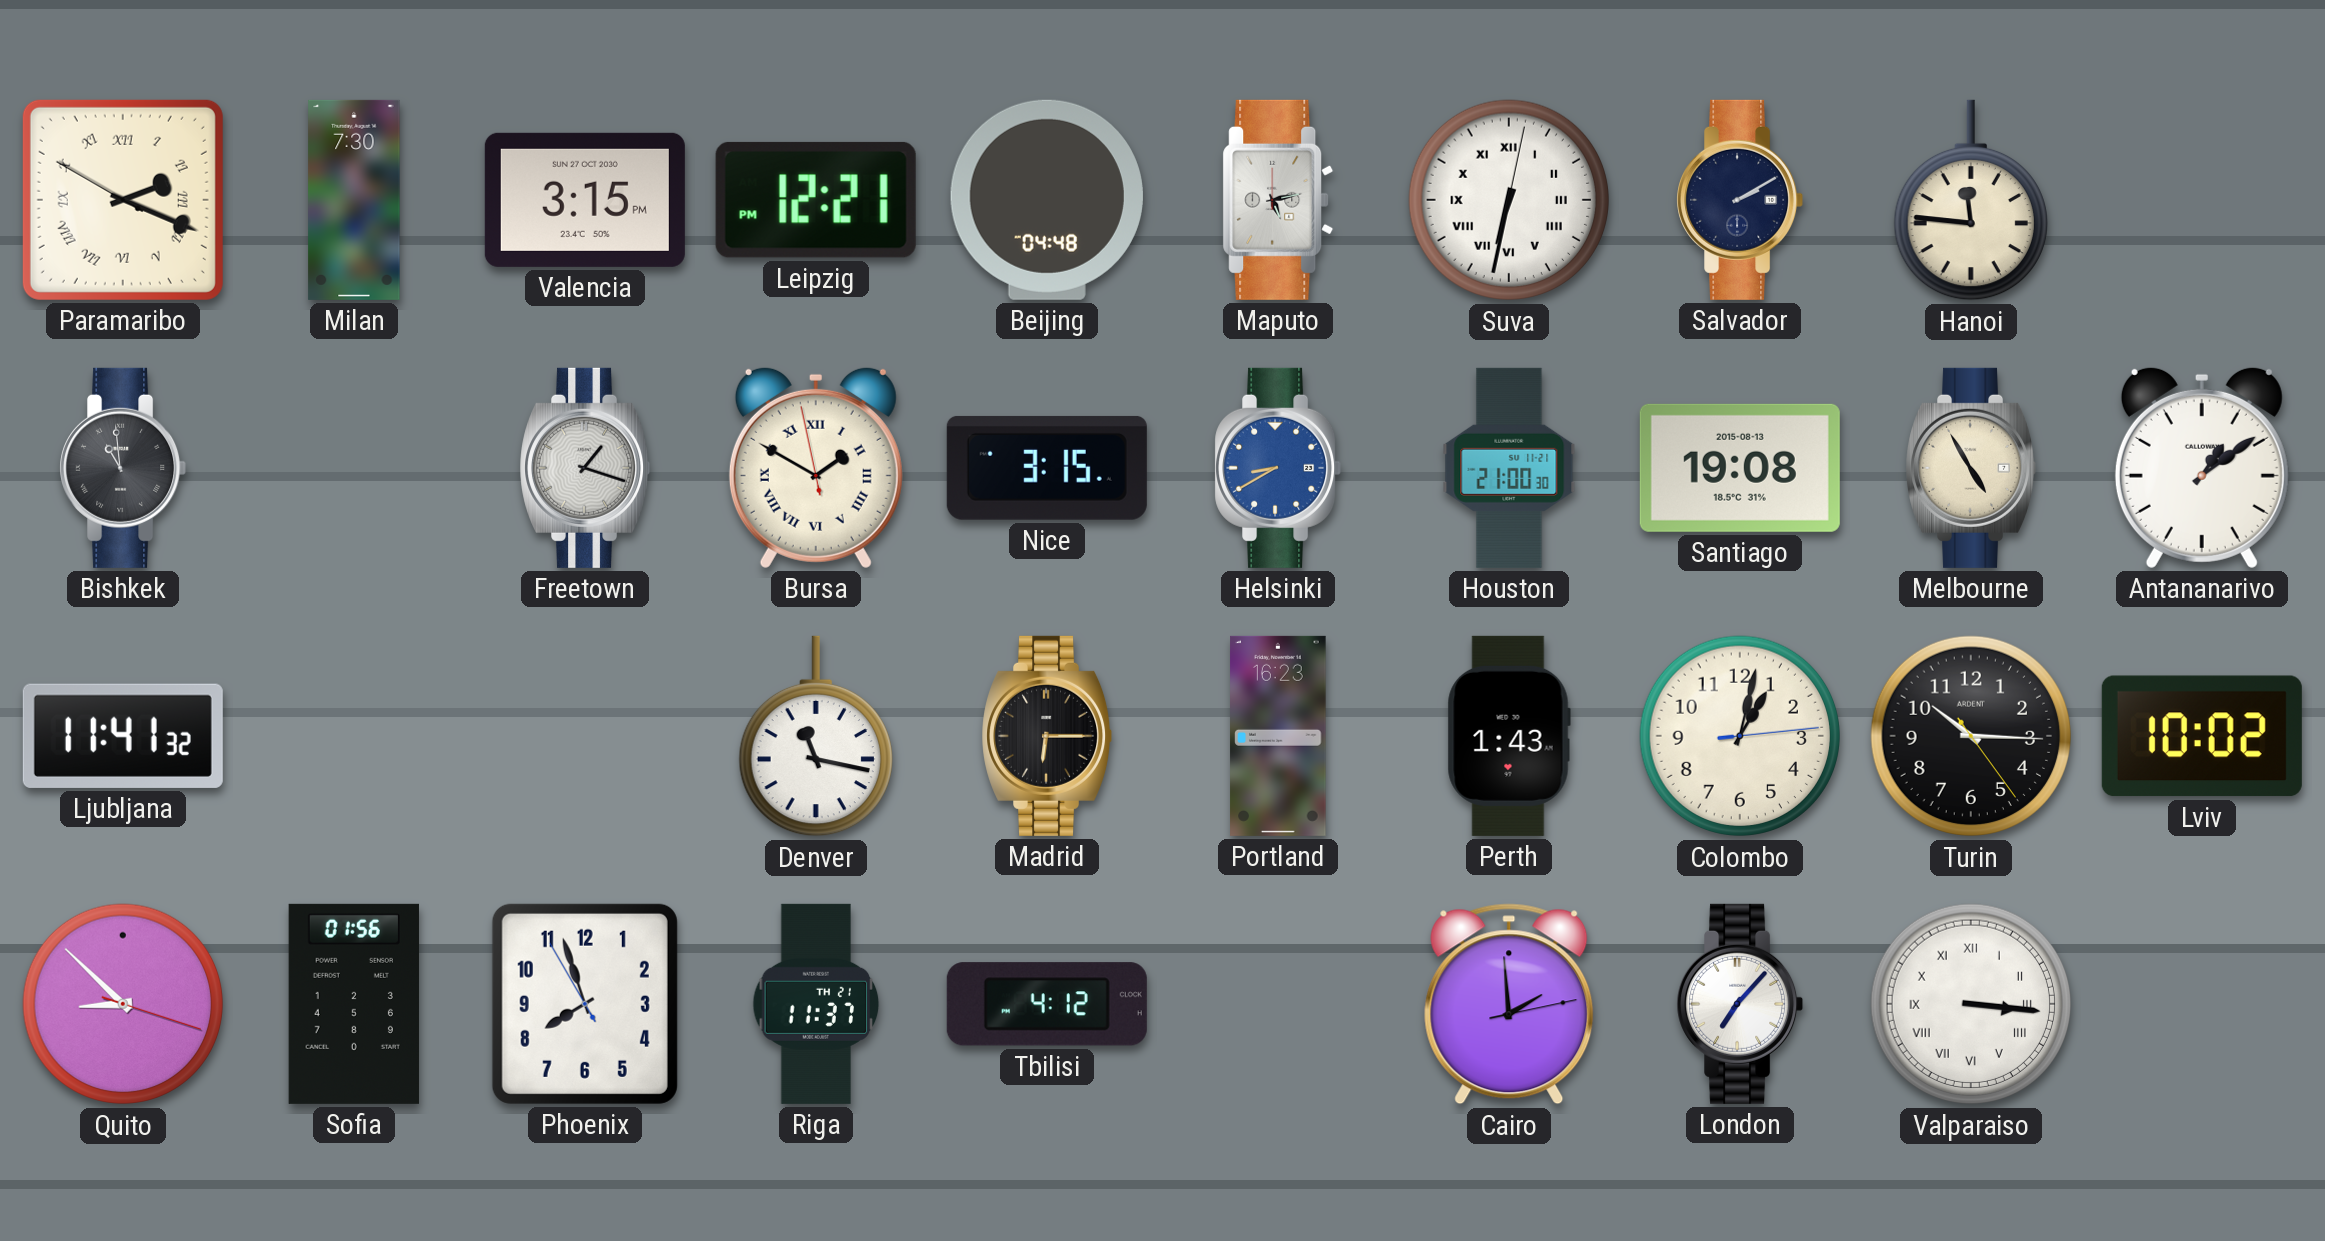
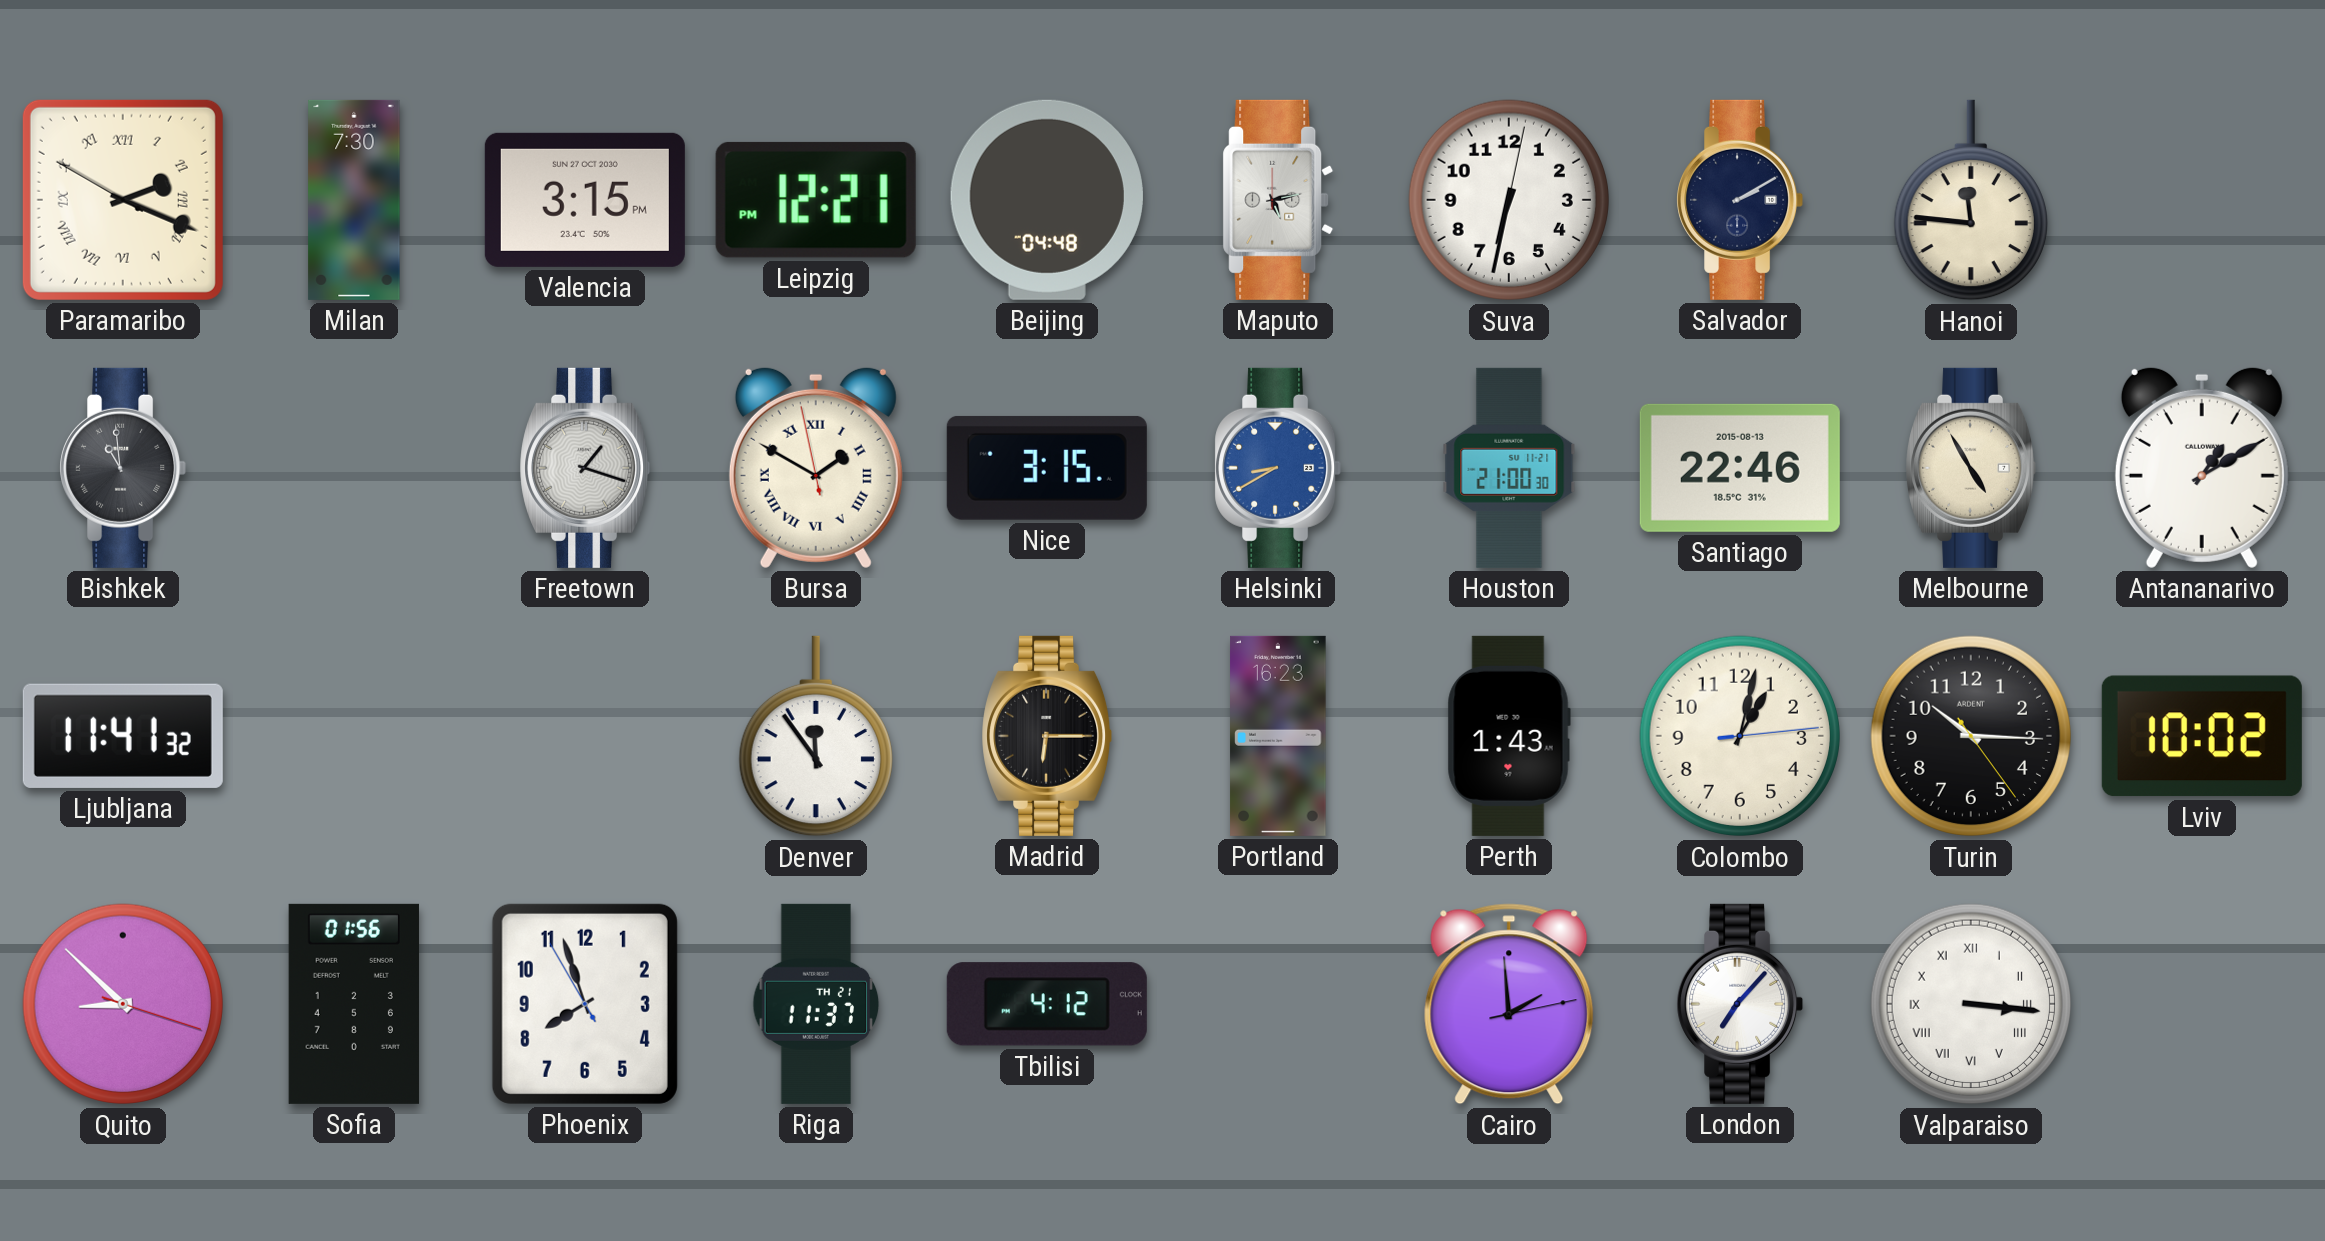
Suva numerals: Roman -> Arabic
Santiago: 19:08 -> 22:46
Antananarivo: 1:09 -> 1:10
Denver: 11:17 -> 11:54
